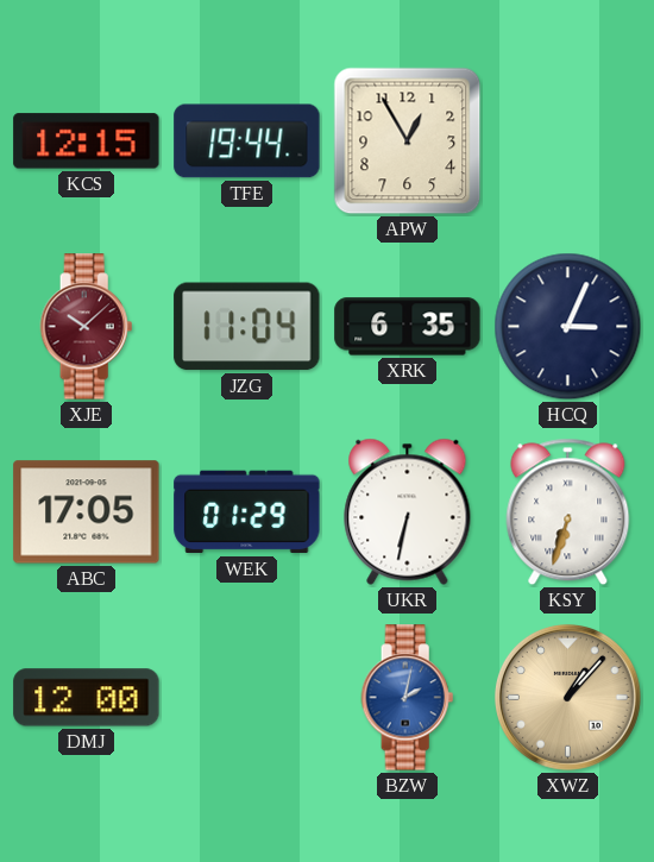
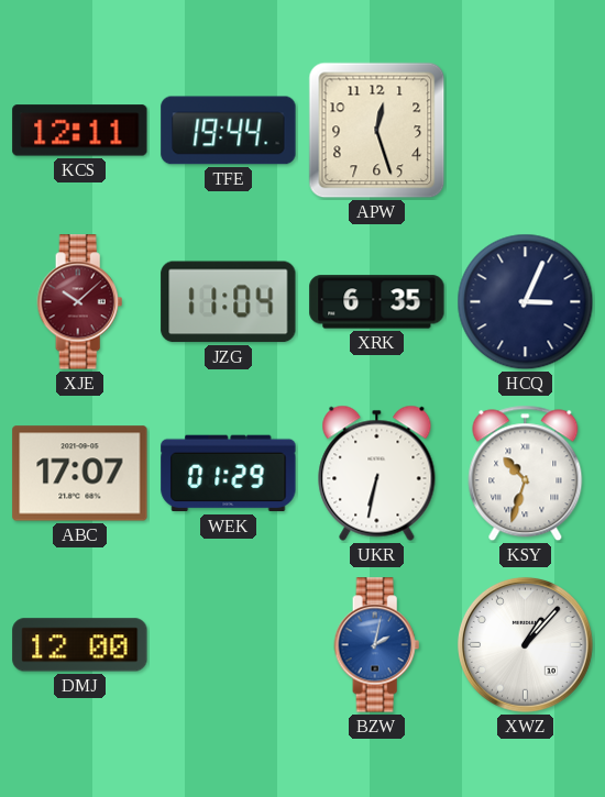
KCS: 12:15 -> 12:11
APW: 12:55 -> 12:27
ABC: 17:05 -> 17:07
KSY: 6:33 -> 10:33
XWZ dial: champagne -> white
